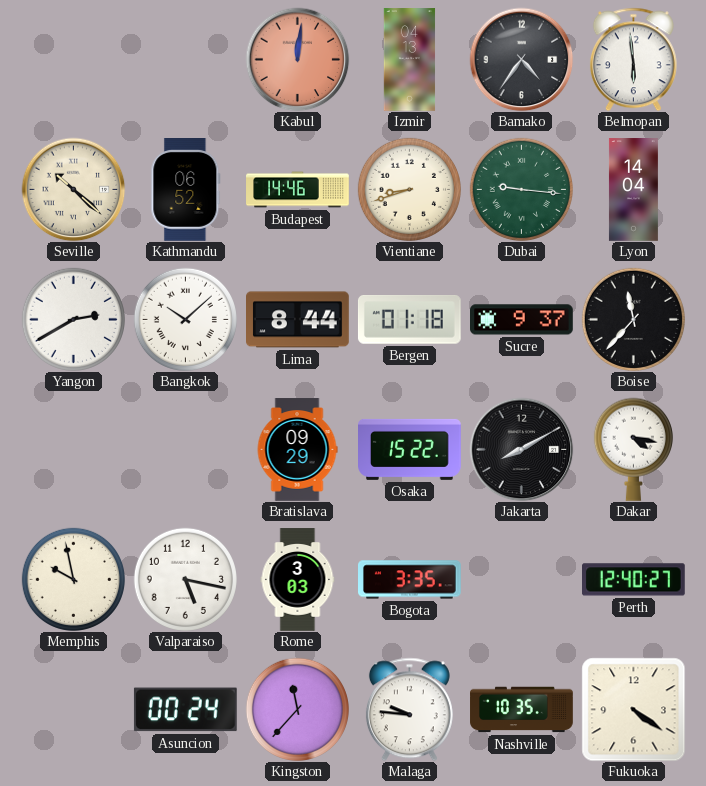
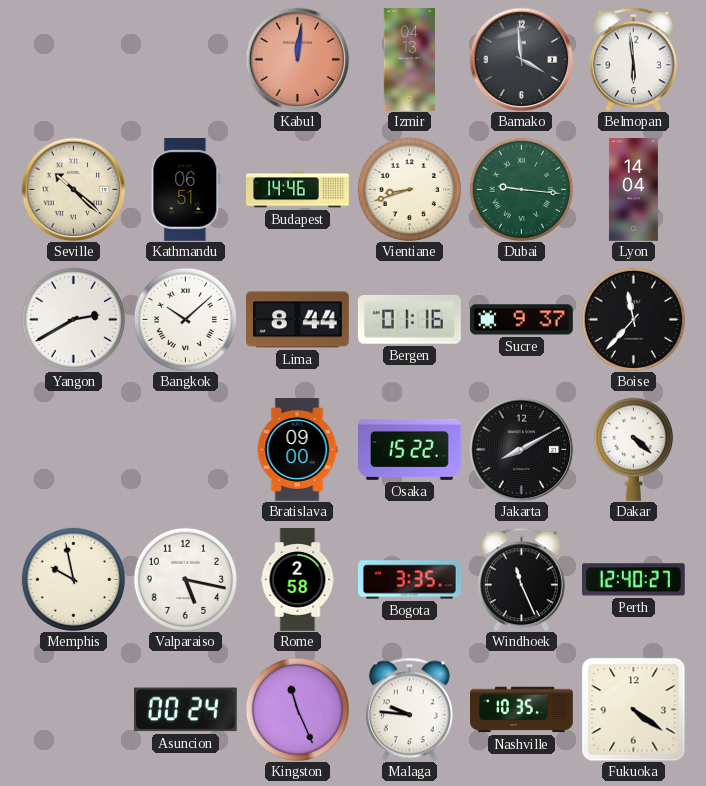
Bamako: 4:36 -> 3:59
Kathmandu: 06:52 -> 06:51
Bergen: 01:18 -> 01:16
Bratislava: 09:29 -> 09:00
Dakar: 4:17 -> 4:22
Rome: 3:03 -> 2:58
Windhoek: none -> 11:26
Kingston: 11:37 -> 11:26
